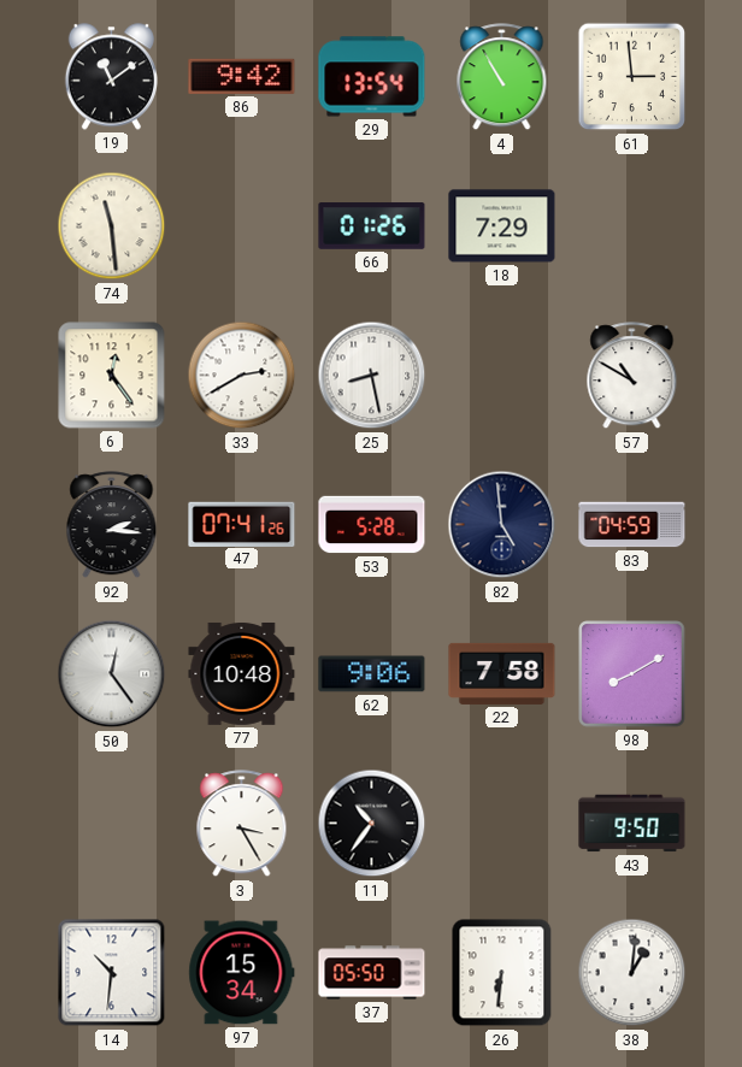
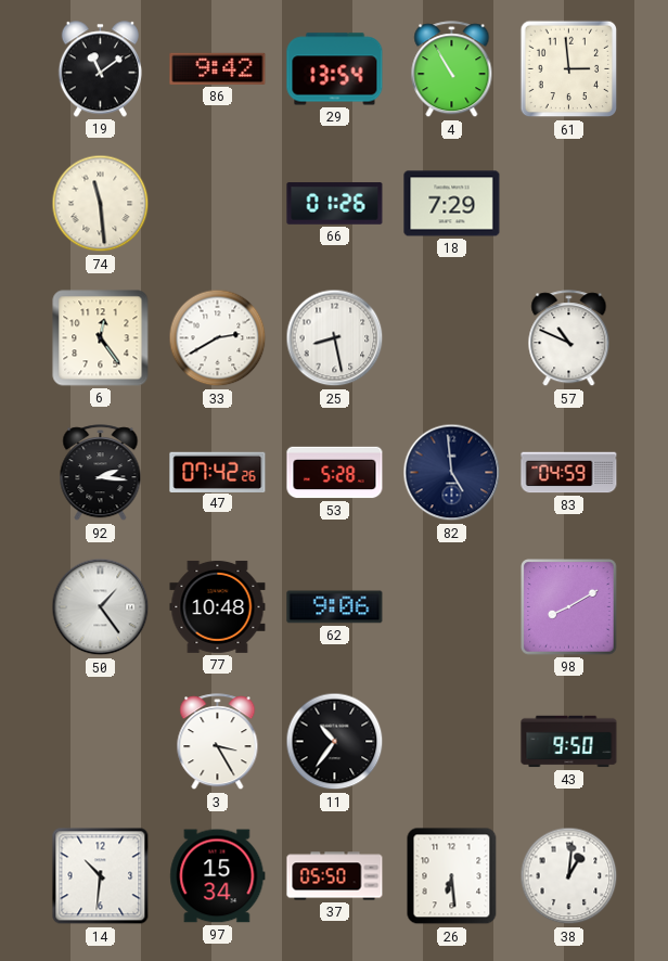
57: 10:50 -> 10:49
47: 07:41 -> 07:42
50: 12:24 -> 1:24
22: 7:58 -> none
26: 6:31 -> 6:29
